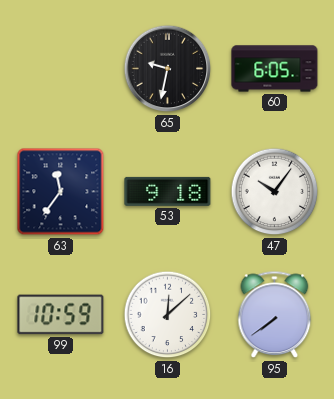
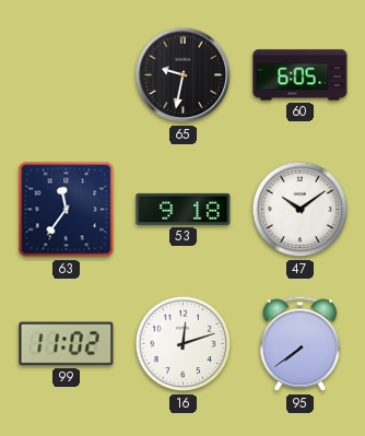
47: 10:06 -> 10:09
99: 10:59 -> 11:02
16: 12:08 -> 12:12
